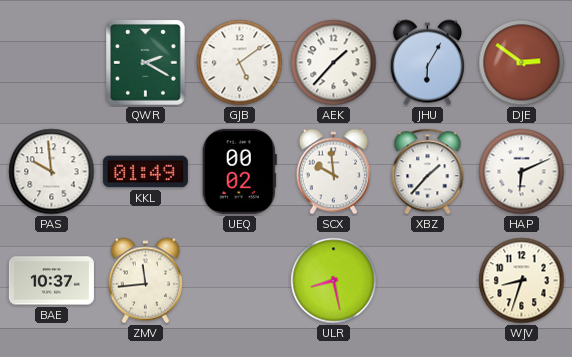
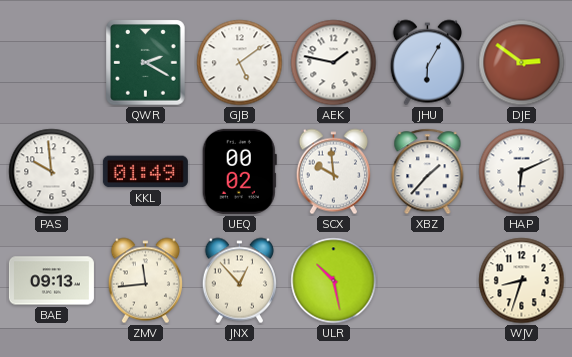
AEK: 1:37 -> 1:47
BAE: 10:37 -> 09:13
JNX: none -> 12:53
ULR: 8:28 -> 10:28
